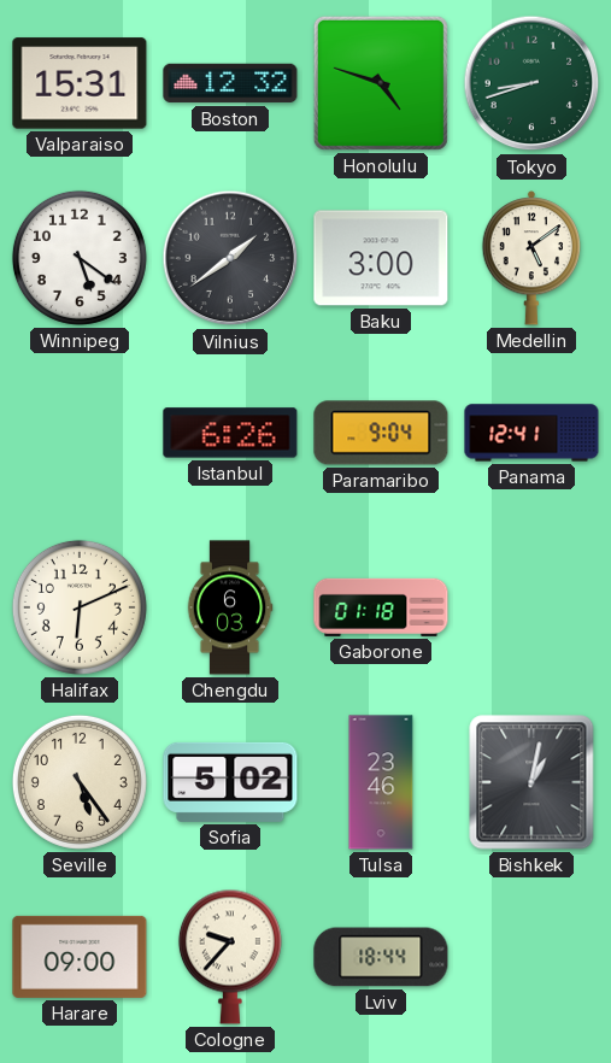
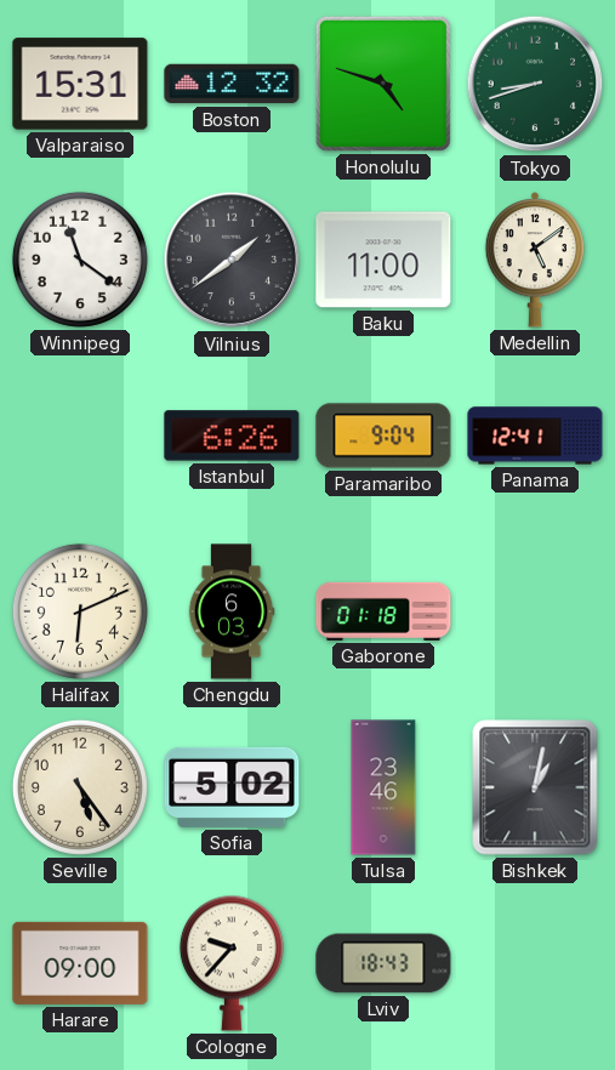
Winnipeg: 5:21 -> 11:21
Baku: 3:00 -> 11:00
Lviv: 18:44 -> 18:43
